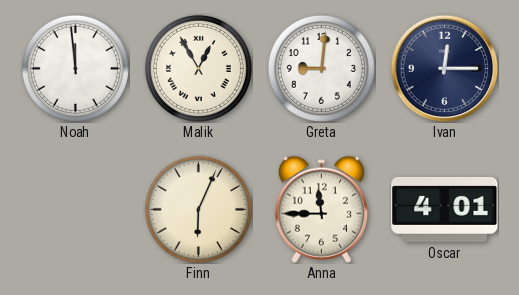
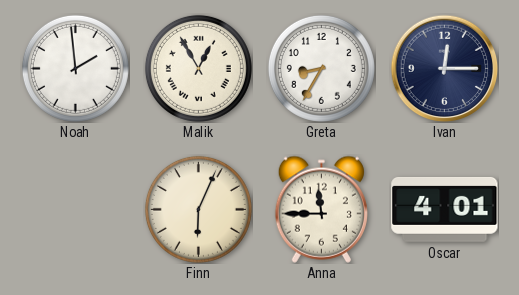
Noah: 11:59 -> 1:59
Greta: 9:01 -> 8:35
